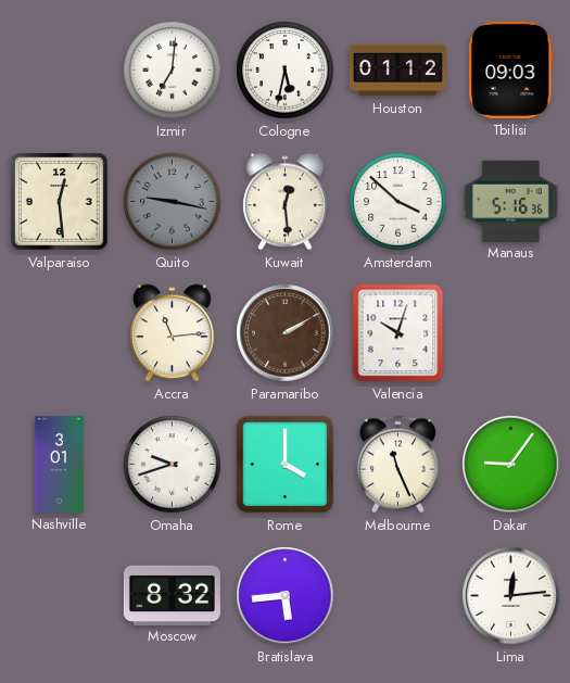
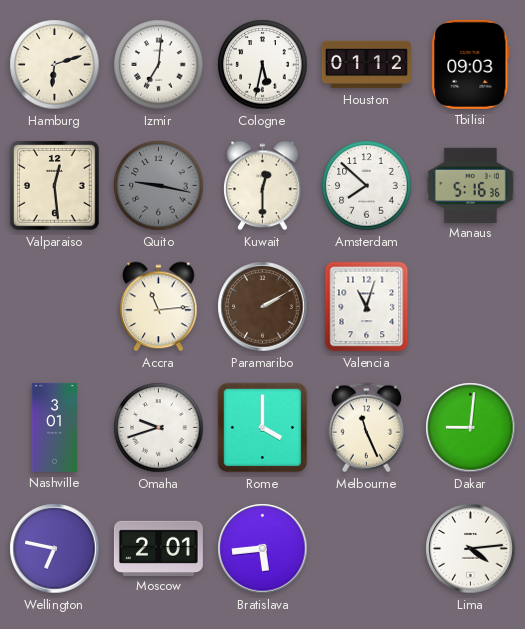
Hamburg: none -> 6:12
Kuwait: 12:29 -> 12:30
Amsterdam: 3:52 -> 7:52
Valencia: 10:03 -> 11:03
Dakar: 9:06 -> 9:01
Wellington: none -> 6:47
Moscow: 8:32 -> 2:01
Lima: 12:14 -> 4:14
